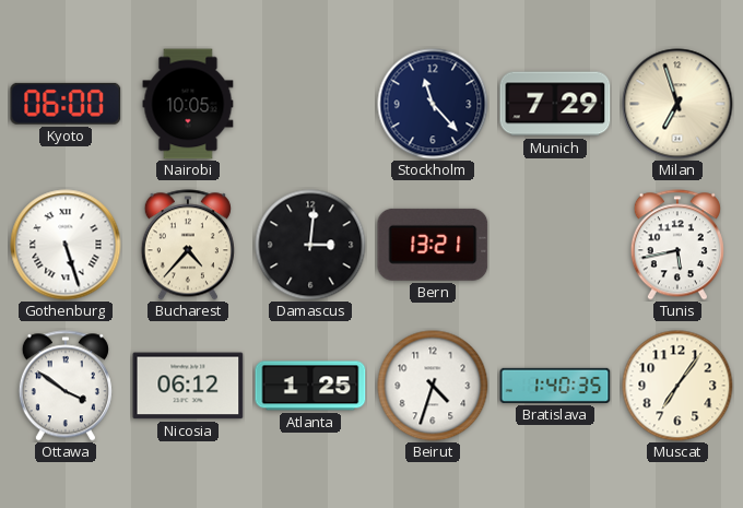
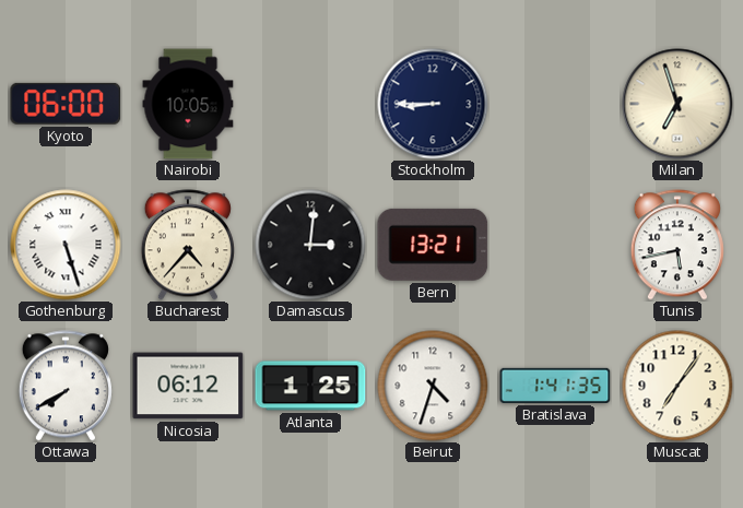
Stockholm: 11:23 -> 8:45
Munich: 7:29 -> none
Ottawa: 3:51 -> 7:40
Bratislava: 1:40 -> 1:41
